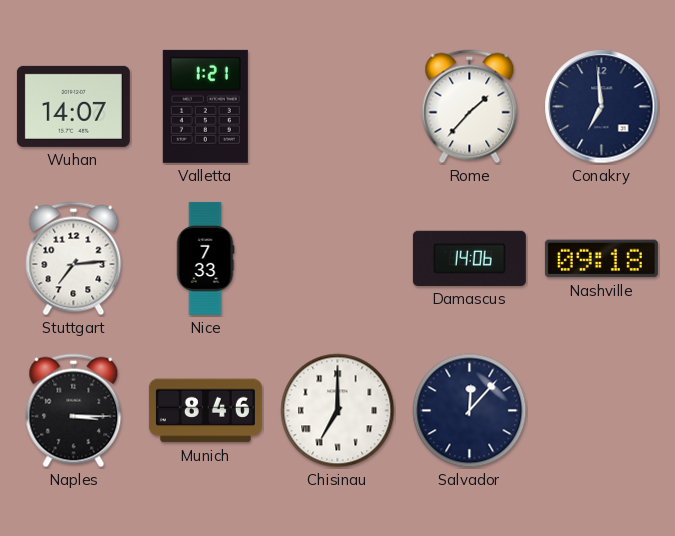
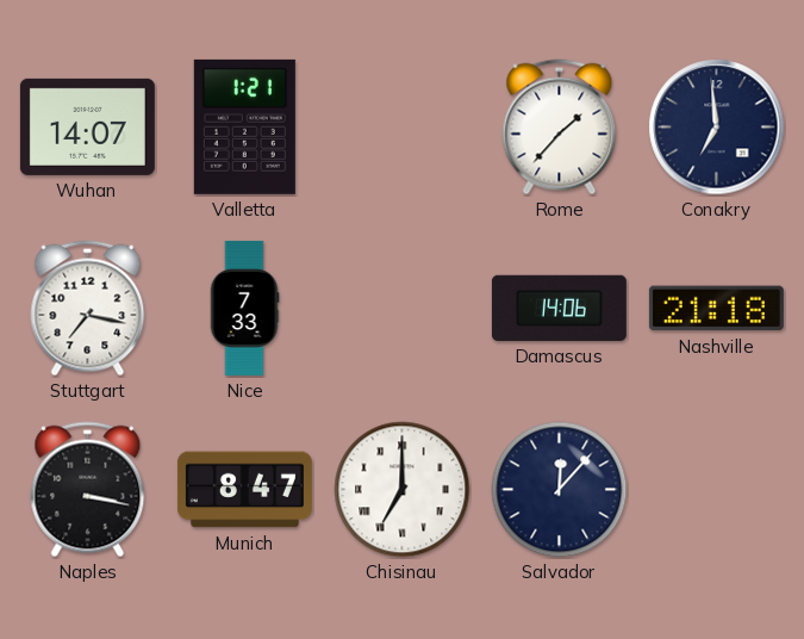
Stuttgart: 7:14 -> 7:17
Nashville: 09:18 -> 21:18
Naples: 3:15 -> 3:17
Munich: 8:46 -> 8:47
